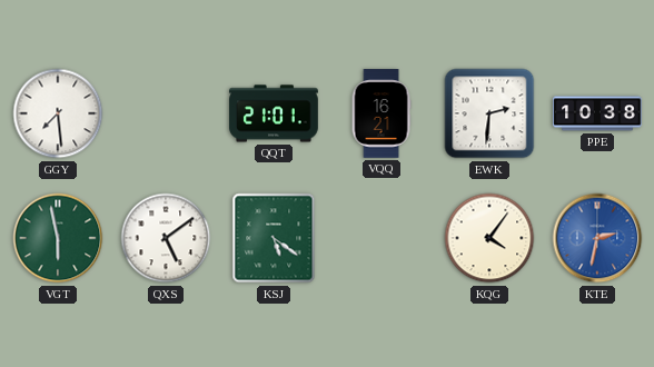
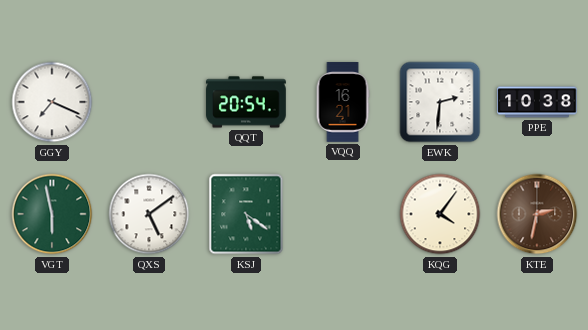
GGY: 7:29 -> 7:19
QQT: 21:01 -> 20:54
KTE dial: blue -> brown
